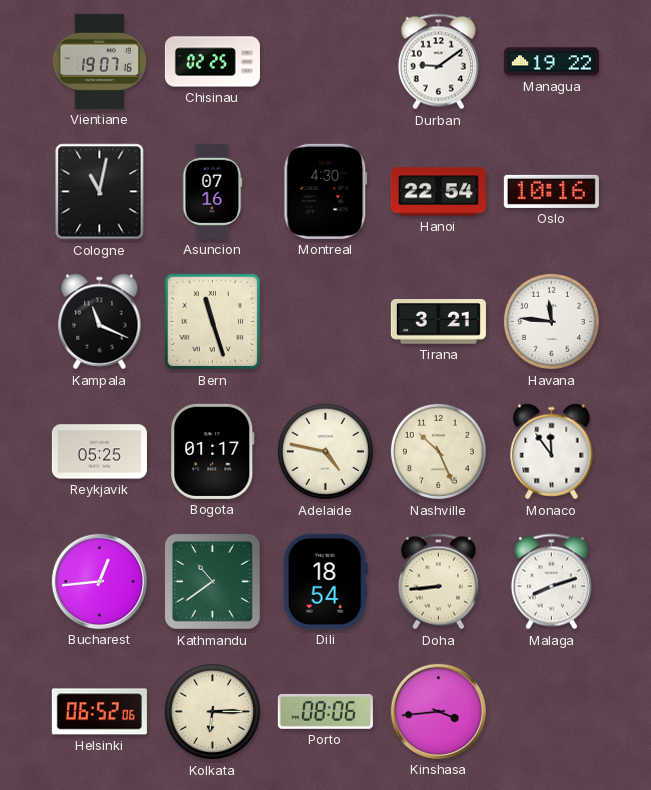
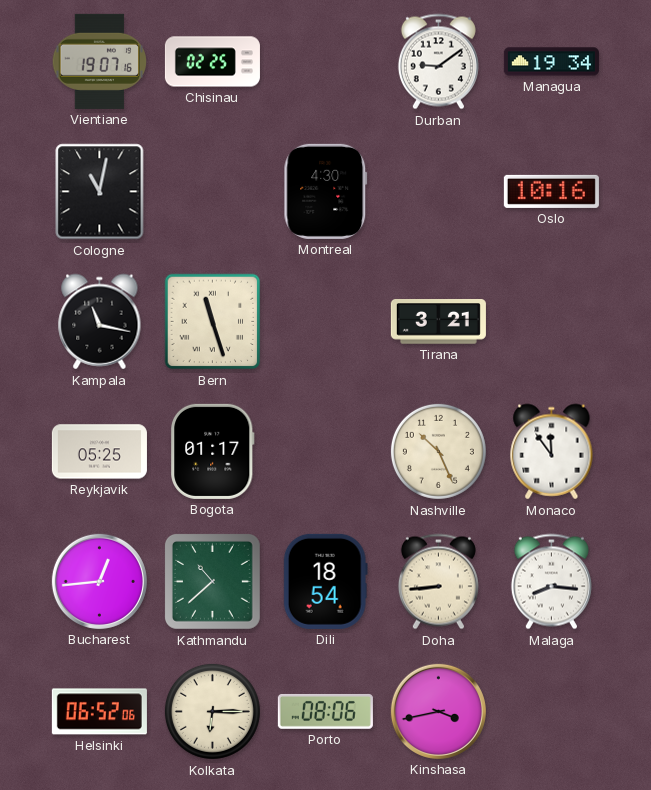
Managua: 19:22 -> 19:34
Asuncion: 07:16 -> none
Hanoi: 22:54 -> none
Kampala: 11:19 -> 11:17
Havana: 11:46 -> none
Adelaide: 4:47 -> none
Kathmandu: 10:39 -> 10:38
Malaga: 8:12 -> 8:16
Kinshasa: 3:44 -> 3:43
